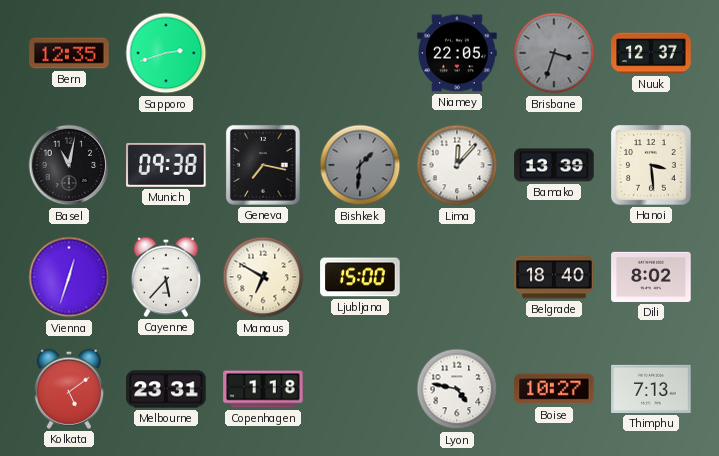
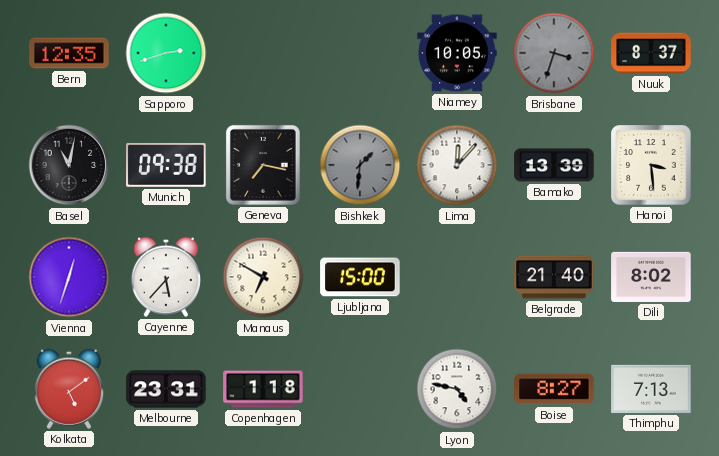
Niamey: 22:05 -> 10:05
Nuuk: 12:37 -> 8:37
Belgrade: 18:40 -> 21:40
Boise: 10:27 -> 8:27
